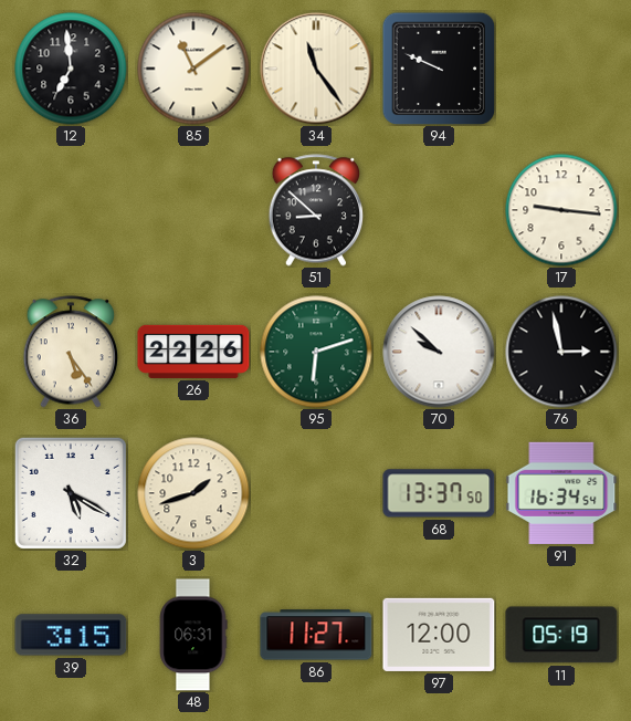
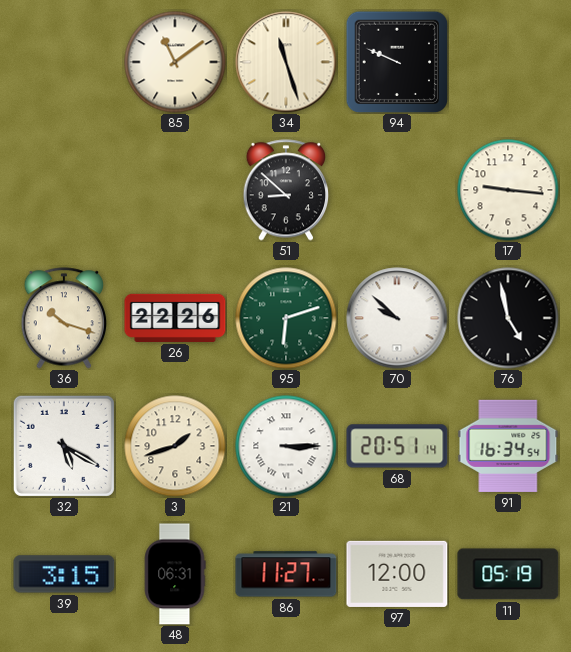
12: 6:59 -> none
34: 11:24 -> 11:27
36: 5:24 -> 10:18
76: 2:58 -> 4:58
21: none -> 3:15
68: 13:37 -> 20:51
